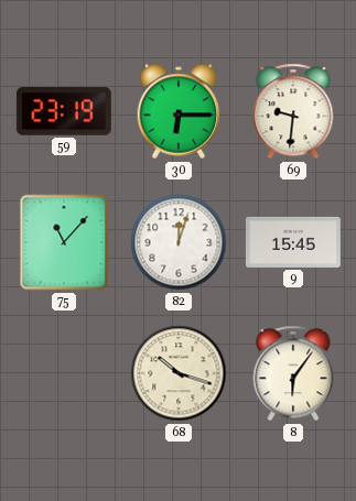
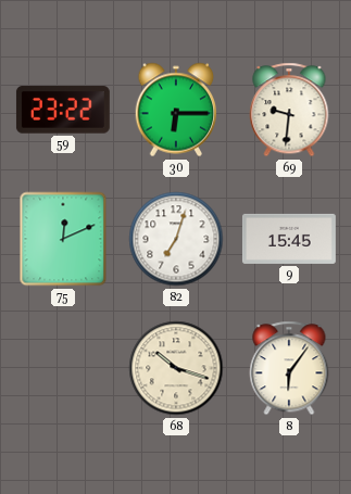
59: 23:19 -> 23:22
75: 11:07 -> 12:11
82: 12:03 -> 7:03
